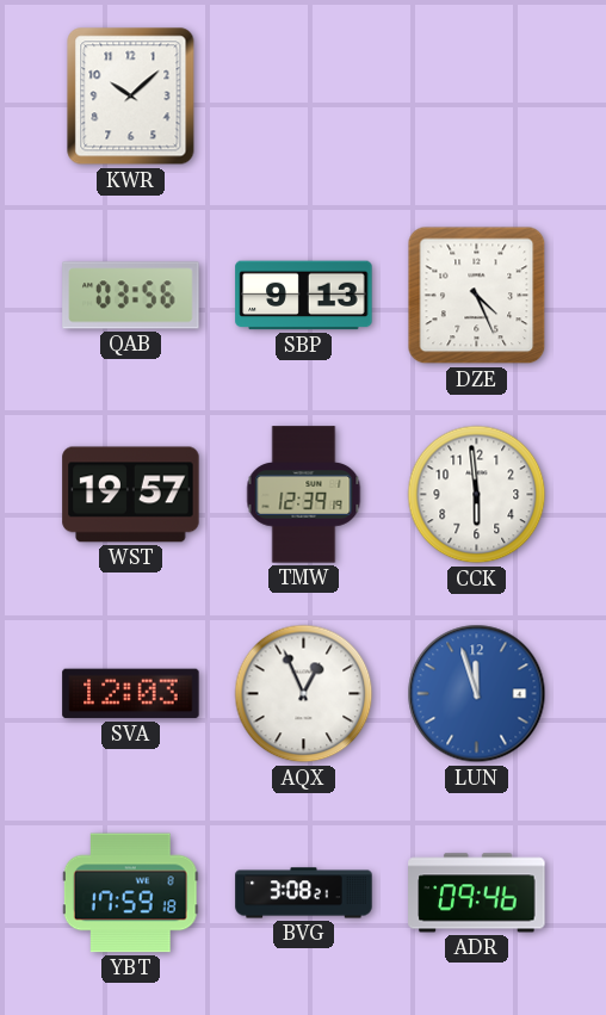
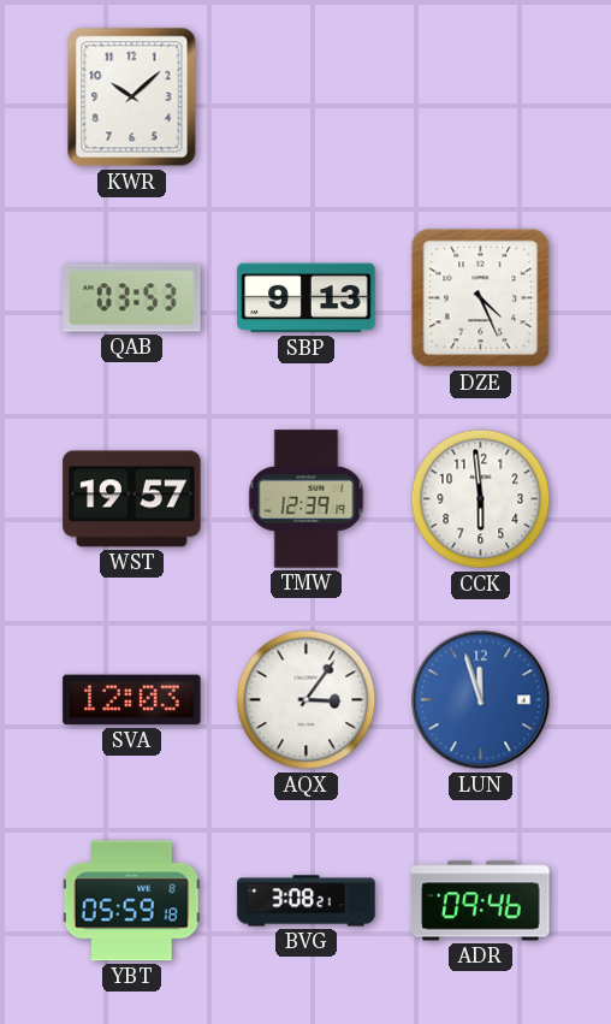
QAB: 03:56 -> 03:53
AQX: 12:56 -> 3:06
YBT: 17:59 -> 05:59
